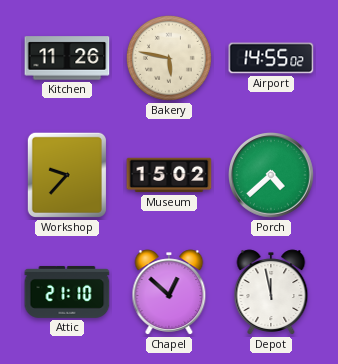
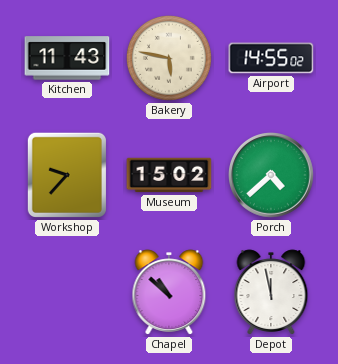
Kitchen: 11:26 -> 11:43
Attic: 21:10 -> none
Chapel: 12:52 -> 10:52
